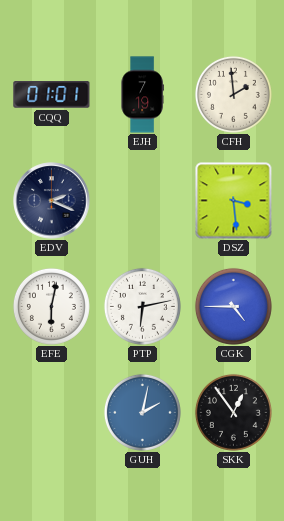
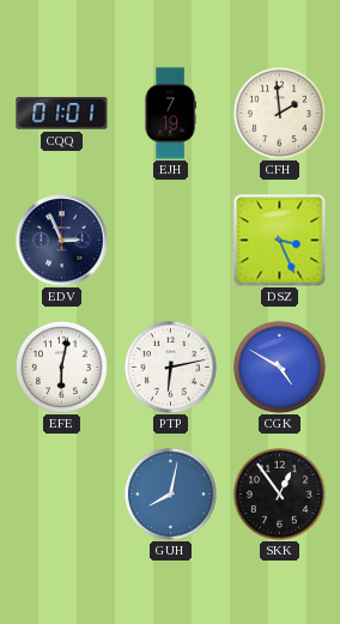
EDV: 2:19 -> 2:56
DSZ: 3:29 -> 3:26
CGK: 4:45 -> 4:50
GUH: 2:02 -> 8:02
